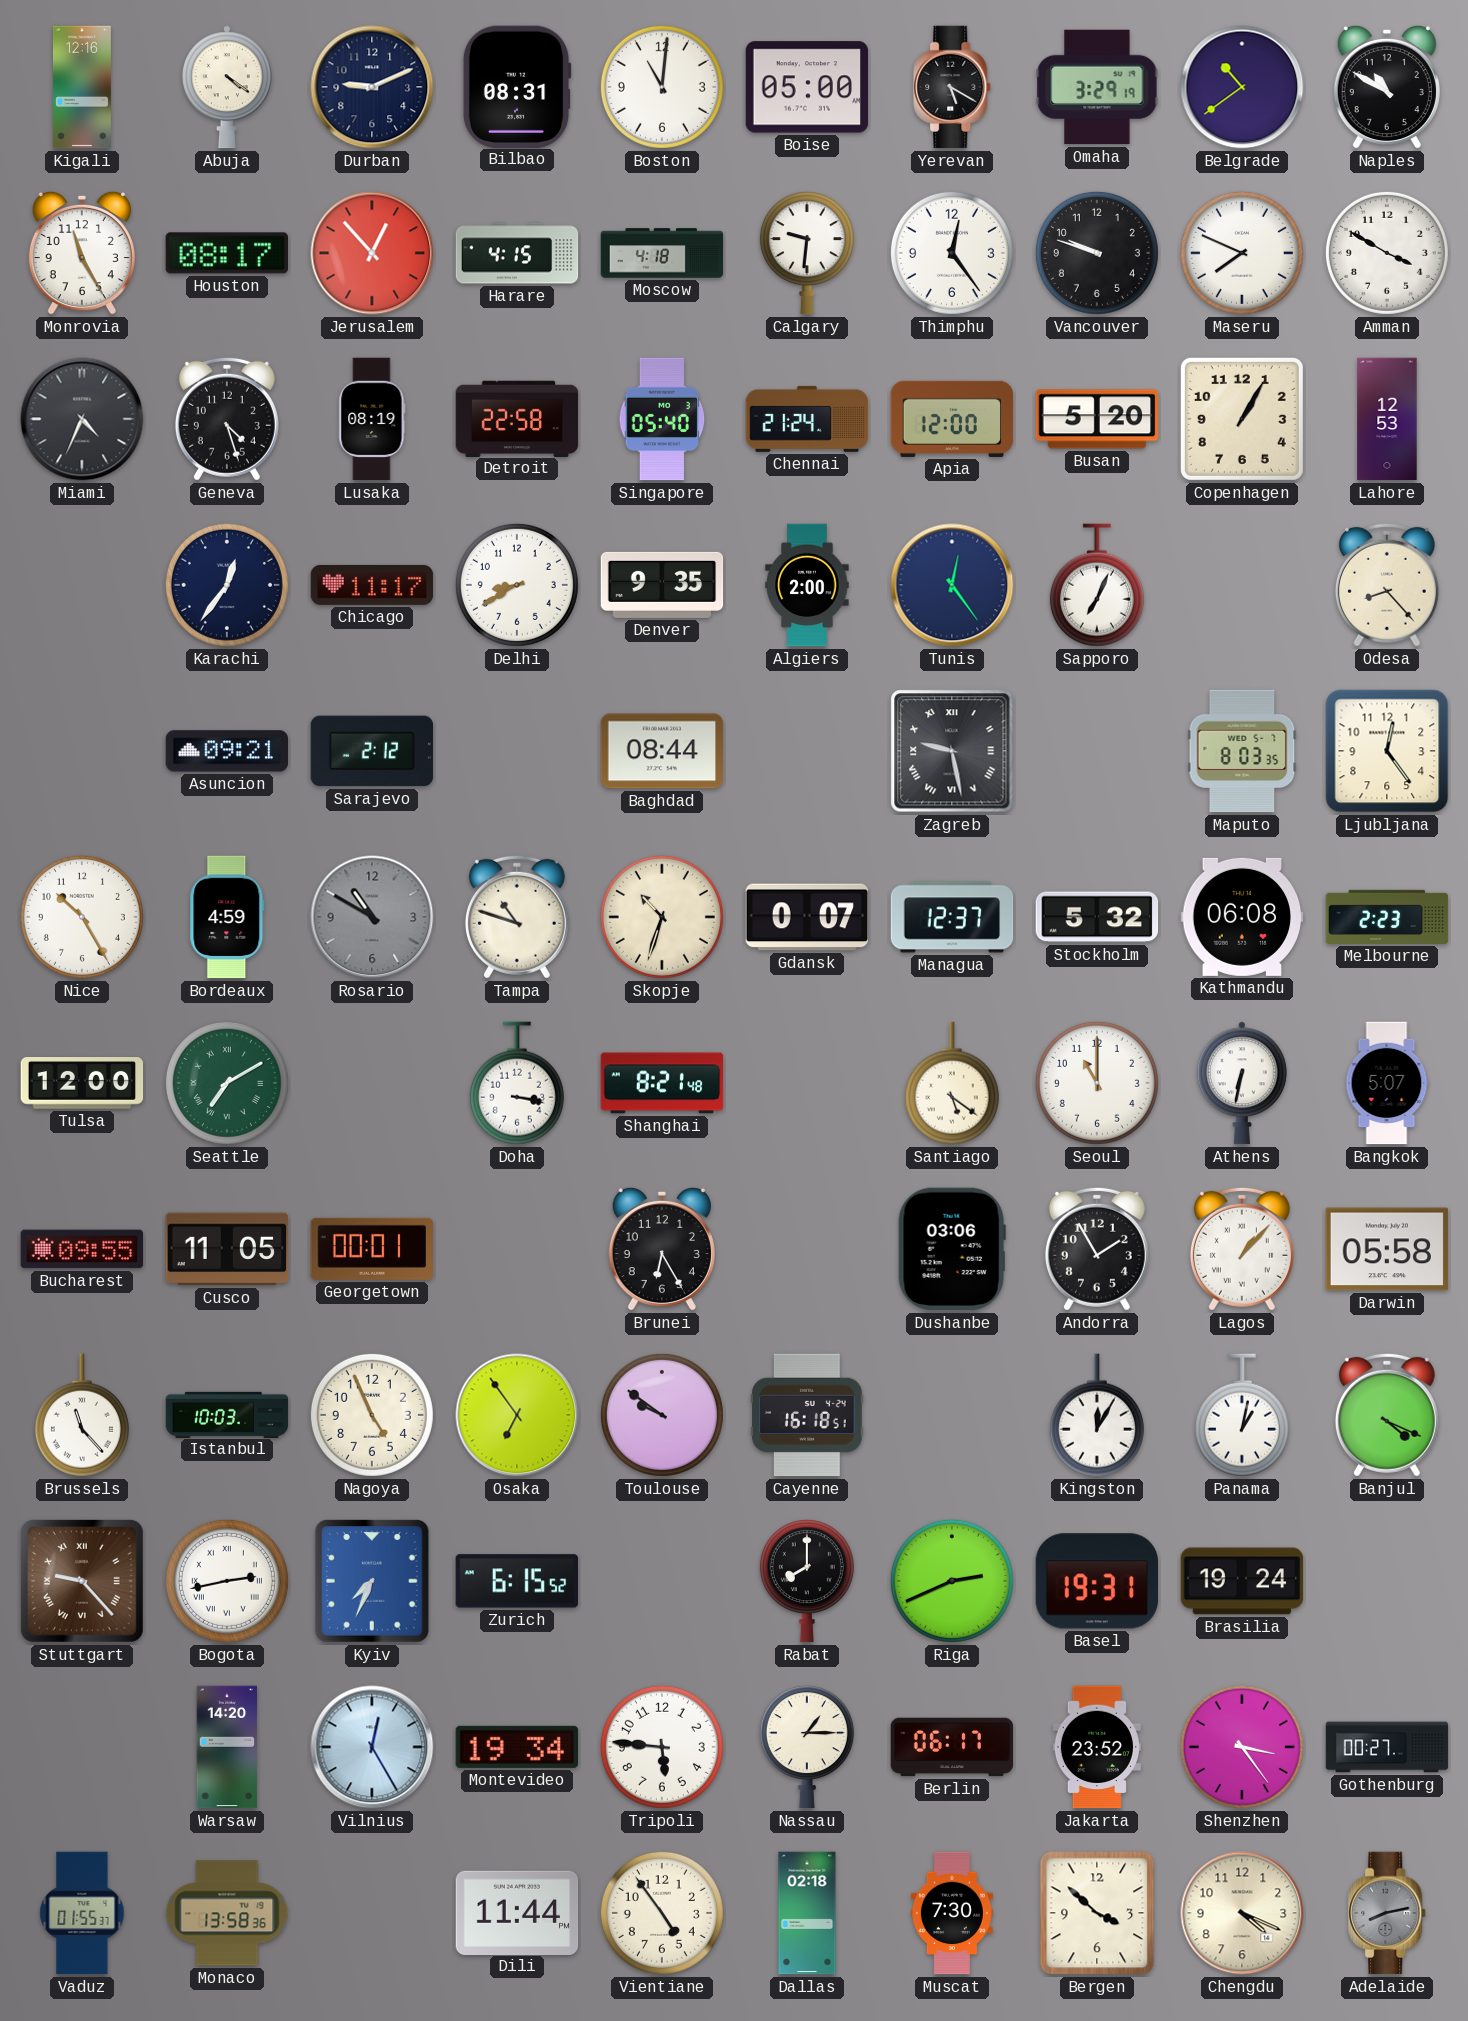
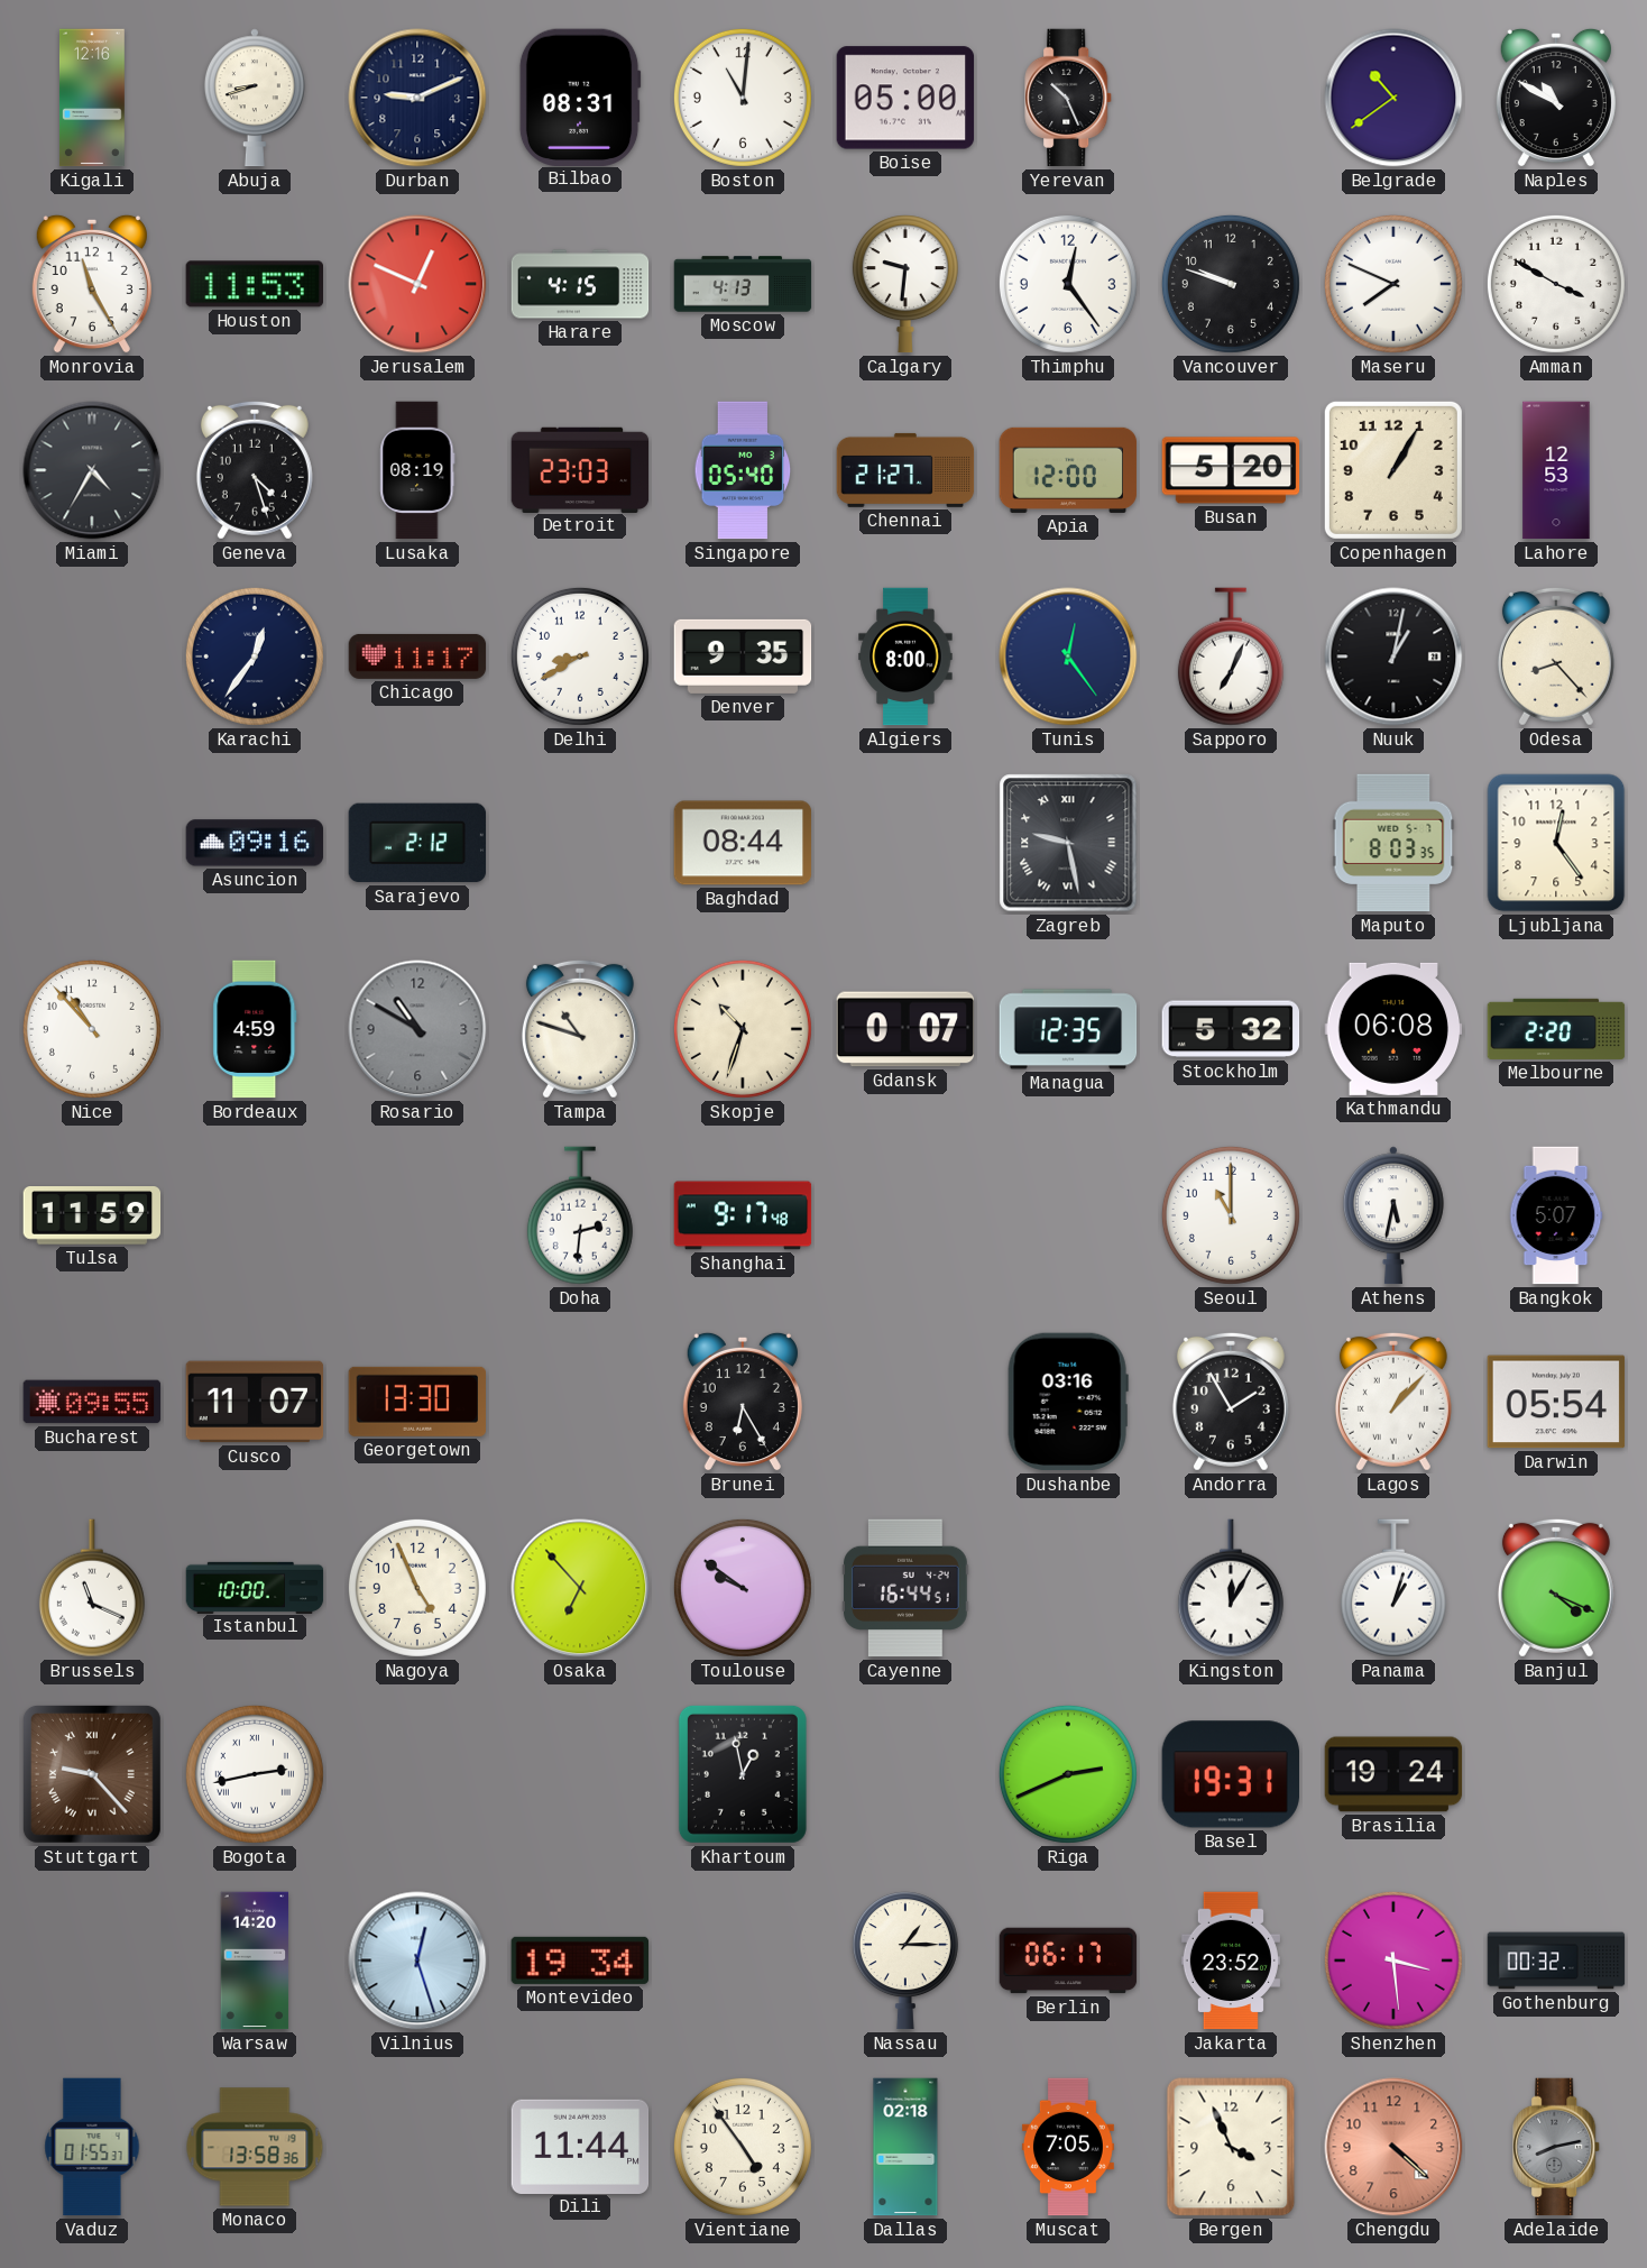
Abuja: 4:21 -> 8:42
Yerevan: 5:20 -> 10:26
Omaha: 3:29 -> none
Houston: 08:17 -> 11:53
Jerusalem: 12:53 -> 12:49
Moscow: 4:18 -> 4:13
Miami: 4:34 -> 4:35
Detroit: 22:58 -> 23:03
Chennai: 21:24 -> 21:27
Algiers: 2:00 -> 8:00
Nuuk: none -> 1:02
Asuncion: 09:21 -> 09:16
Nice: 10:25 -> 10:53
Managua: 12:37 -> 12:35
Melbourne: 2:23 -> 2:20
Tulsa: 12:00 -> 11:59
Seattle: 7:10 -> none
Doha: 3:17 -> 2:31
Shanghai: 8:21 -> 9:17
Santiago: 5:21 -> none
Athens: 6:32 -> 5:32
Cusco: 11:05 -> 11:07
Georgetown: 00:01 -> 13:30
Dushanbe: 03:06 -> 03:16
Darwin: 05:58 -> 05:54
Brussels: 11:23 -> 11:19
Istanbul: 10:03 -> 10:00
Osaka: 6:54 -> 6:53
Cayenne: 16:18 -> 16:44
Panama: 1:02 -> 1:03
Kyiv: 7:34 -> none
Zurich: 6:15 -> none
Khartoum: none -> 12:58
Rabat: 8:00 -> none
Vilnius: 12:25 -> 12:27
Tripoli: 5:46 -> none
Shenzhen: 3:24 -> 3:29
Gothenburg: 00:27 -> 00:32
Muscat: 7:30 -> 7:05
Bergen: 3:52 -> 3:56
Chengdu: 4:19 -> 4:22
Chengdu dial: cream -> salmon
